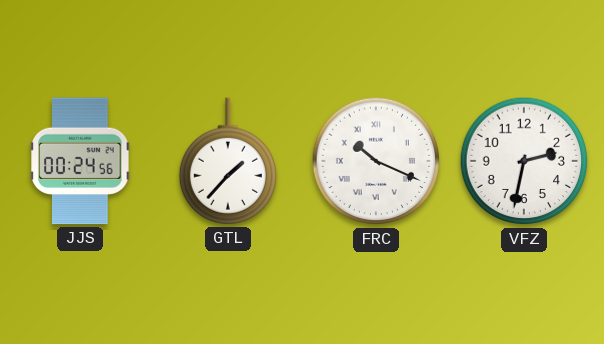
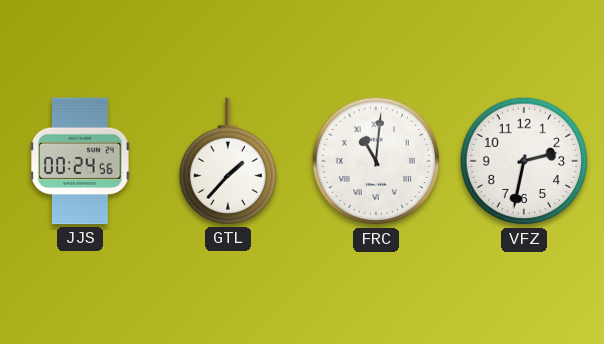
FRC: 10:19 -> 11:01
